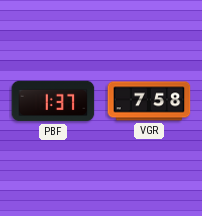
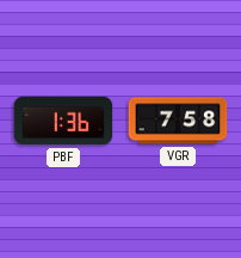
PBF: 1:37 -> 1:36
